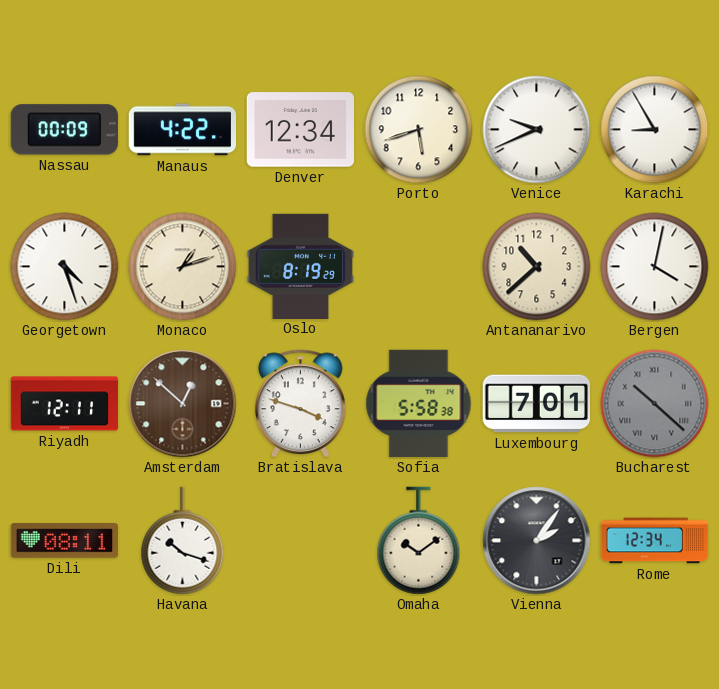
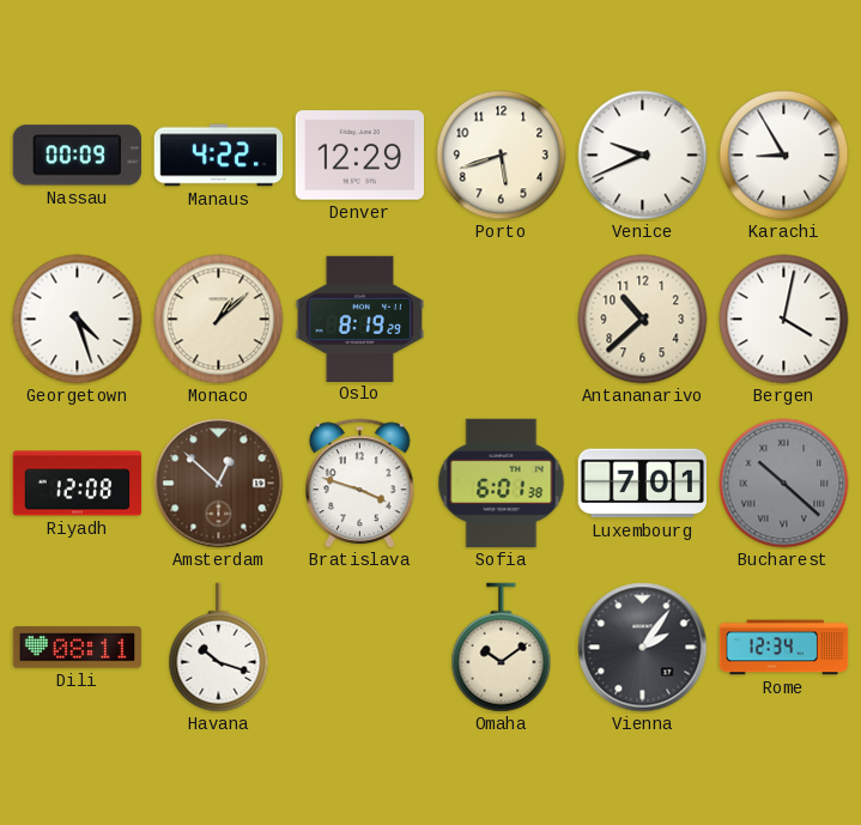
Denver: 12:34 -> 12:29
Monaco: 1:12 -> 1:08
Riyadh: 12:11 -> 12:08
Sofia: 5:58 -> 6:01
